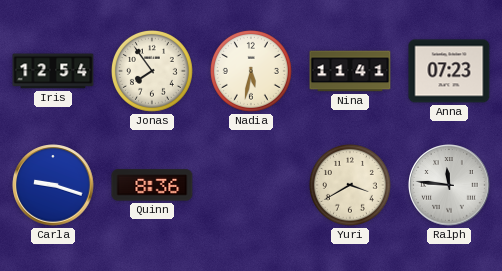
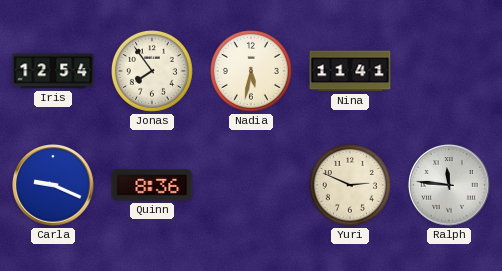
Anna: 07:23 -> none
Carla: 9:18 -> 9:19
Yuri: 3:40 -> 2:49
